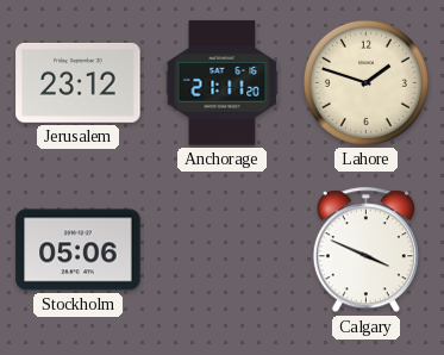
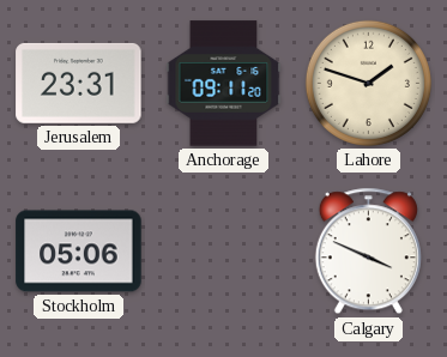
Jerusalem: 23:12 -> 23:31
Anchorage: 21:11 -> 09:11
